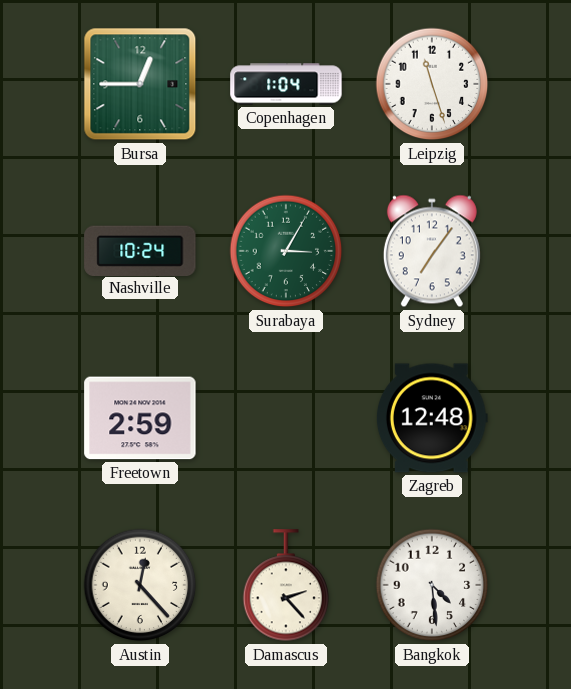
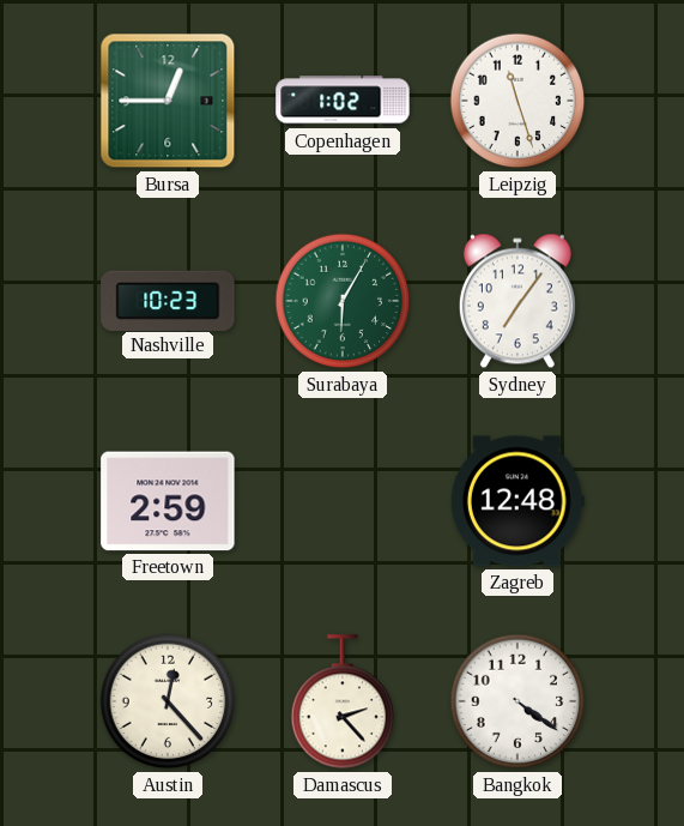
Copenhagen: 1:04 -> 1:02
Nashville: 10:24 -> 10:23
Surabaya: 3:05 -> 6:05
Bangkok: 4:29 -> 4:21
